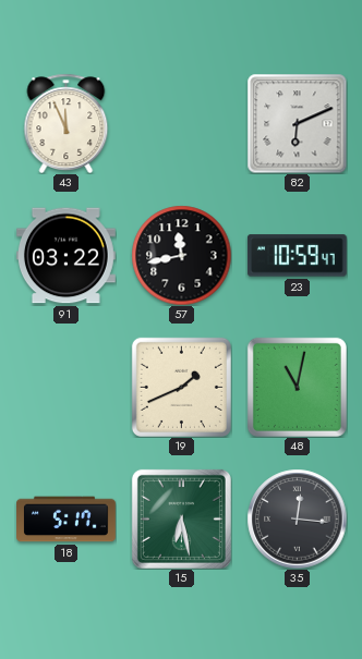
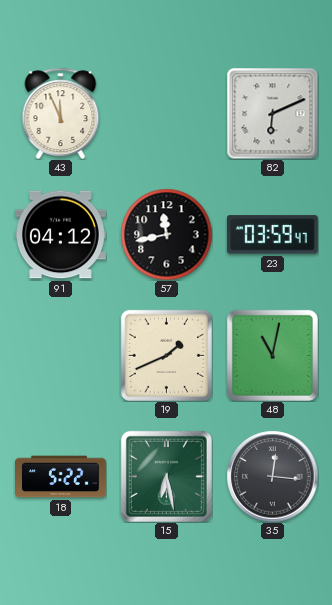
91: 03:22 -> 04:12
23: 10:59 -> 03:59
18: 5:17 -> 5:22
